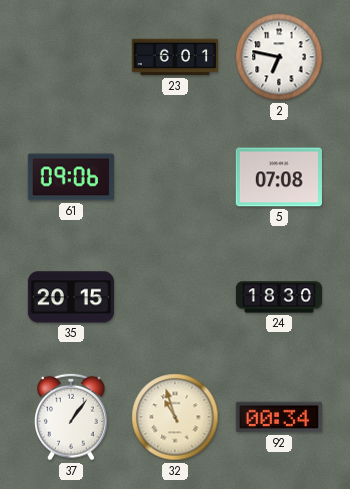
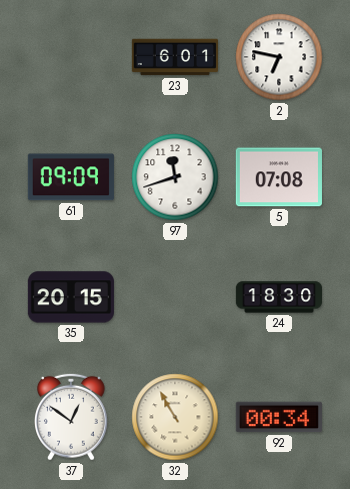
61: 09:06 -> 09:09
97: none -> 11:42
37: 1:06 -> 12:51
32: 10:57 -> 10:55
